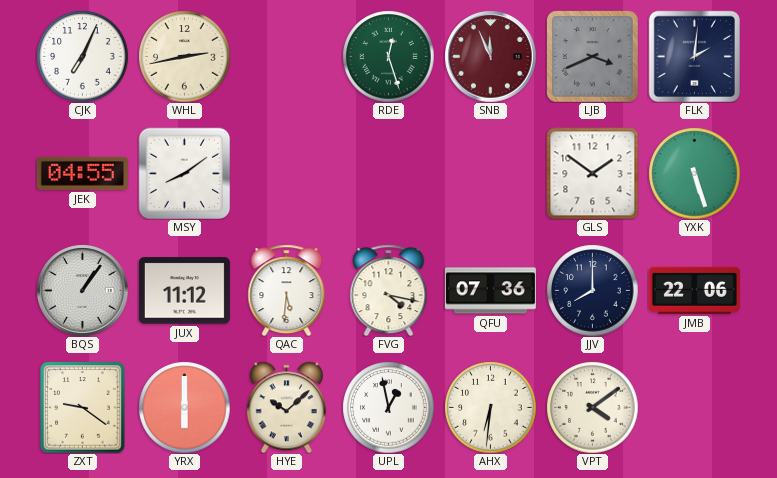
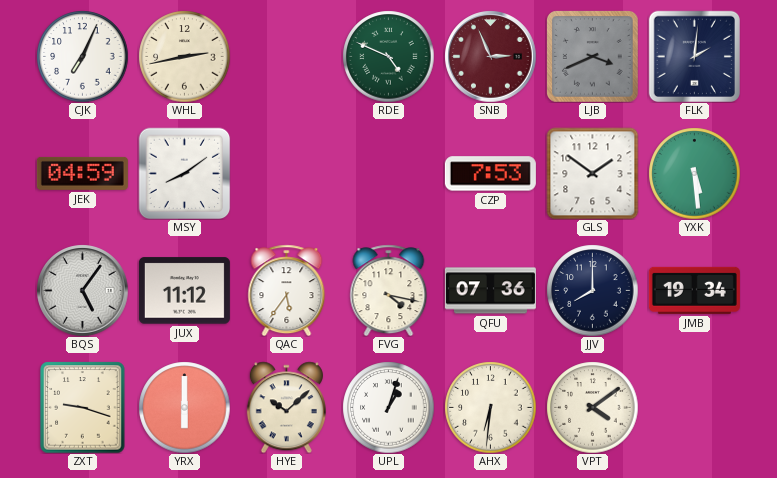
RDE: 12:27 -> 4:49
SNB: 11:56 -> 2:56
JEK: 04:55 -> 04:59
CZP: none -> 7:53
YXK: 5:27 -> 5:29
BQS: 1:06 -> 5:06
QAC: 5:31 -> 5:36
JMB: 22:06 -> 19:34
ZXT: 9:21 -> 9:18
UPL: 12:58 -> 1:03
